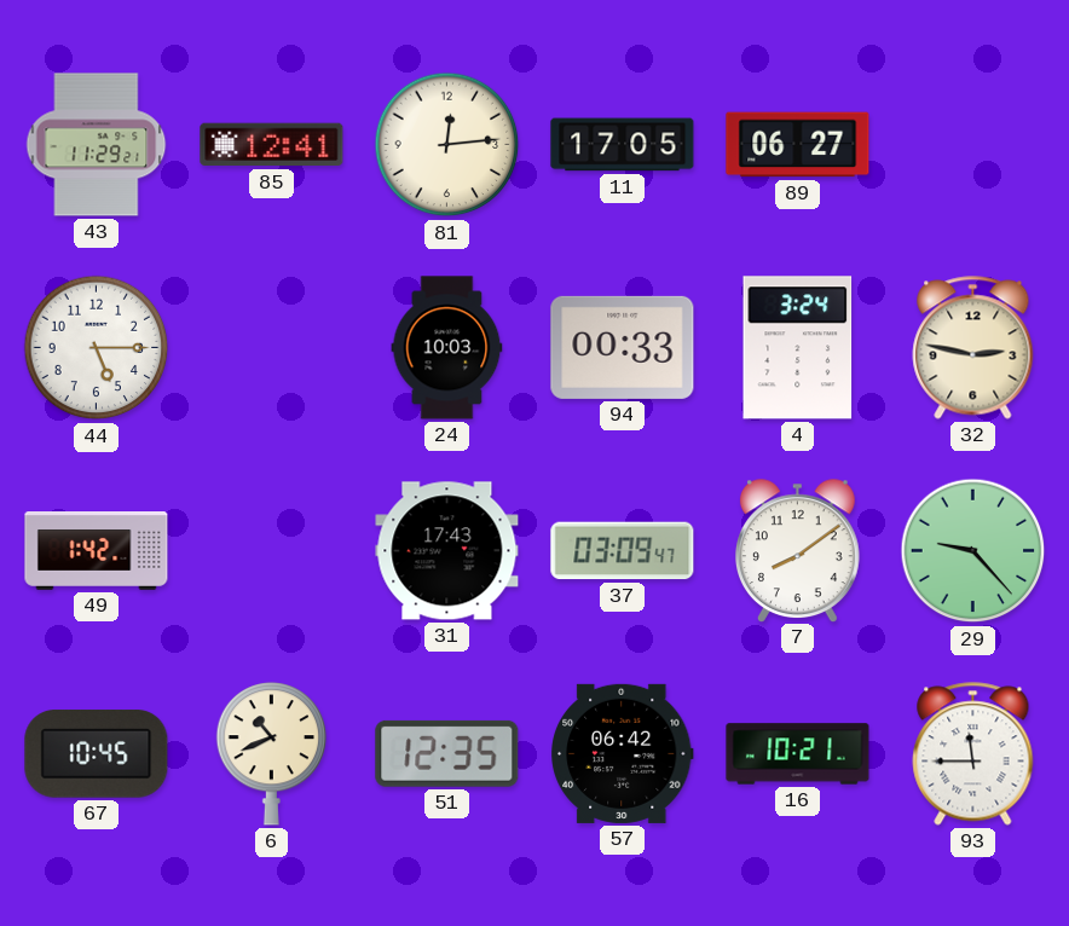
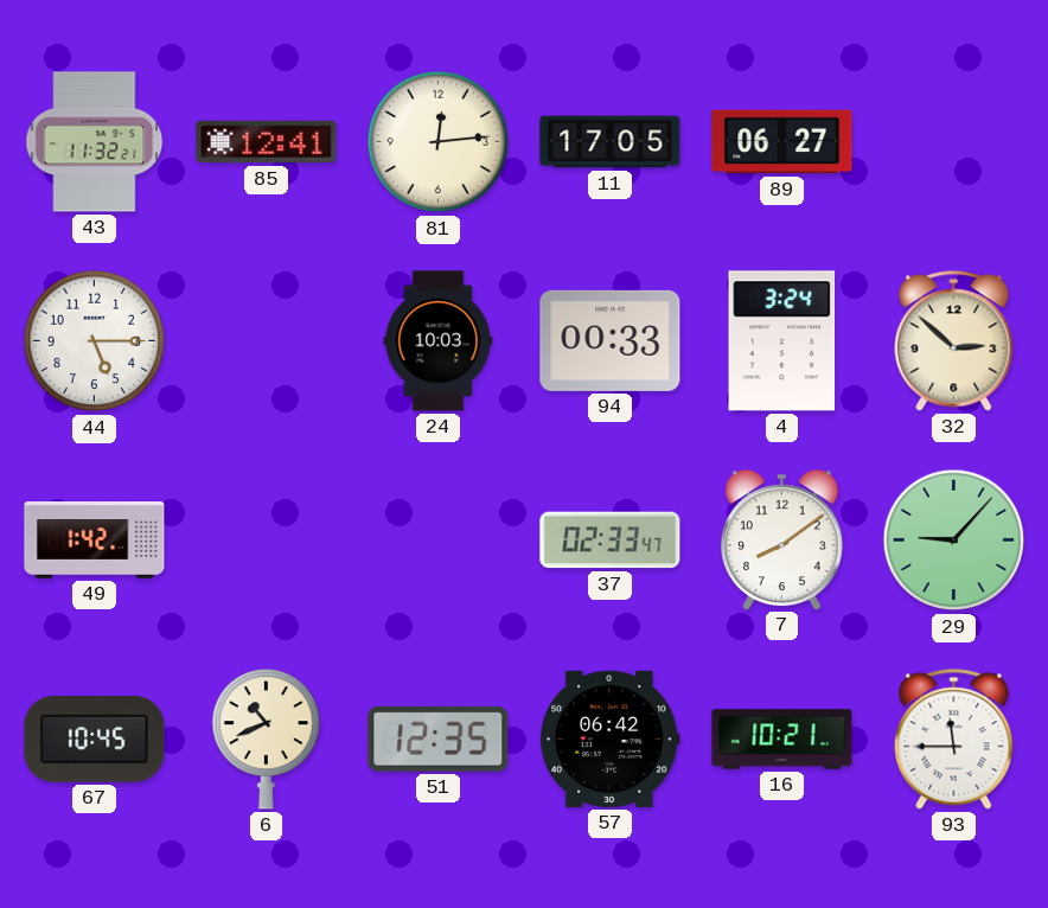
43: 11:29 -> 11:32
32: 2:47 -> 2:52
31: 17:43 -> none
37: 03:09 -> 02:33
29: 9:23 -> 9:07
